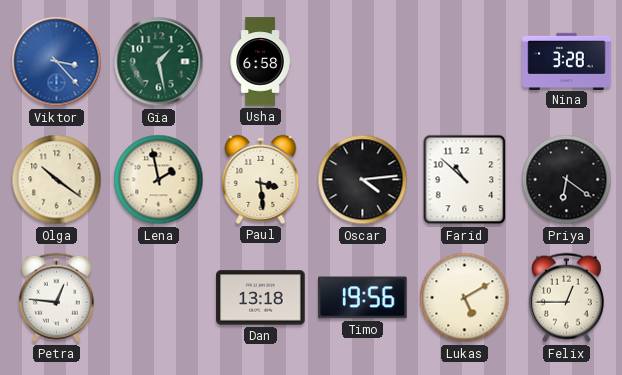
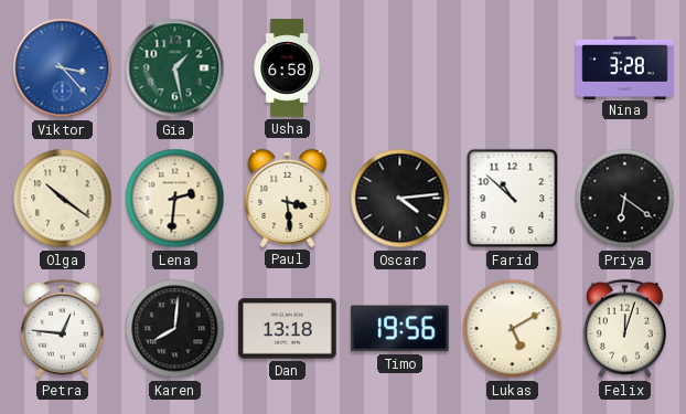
Lena: 1:58 -> 2:31
Karen: none -> 8:01
Felix: 12:45 -> 12:03
